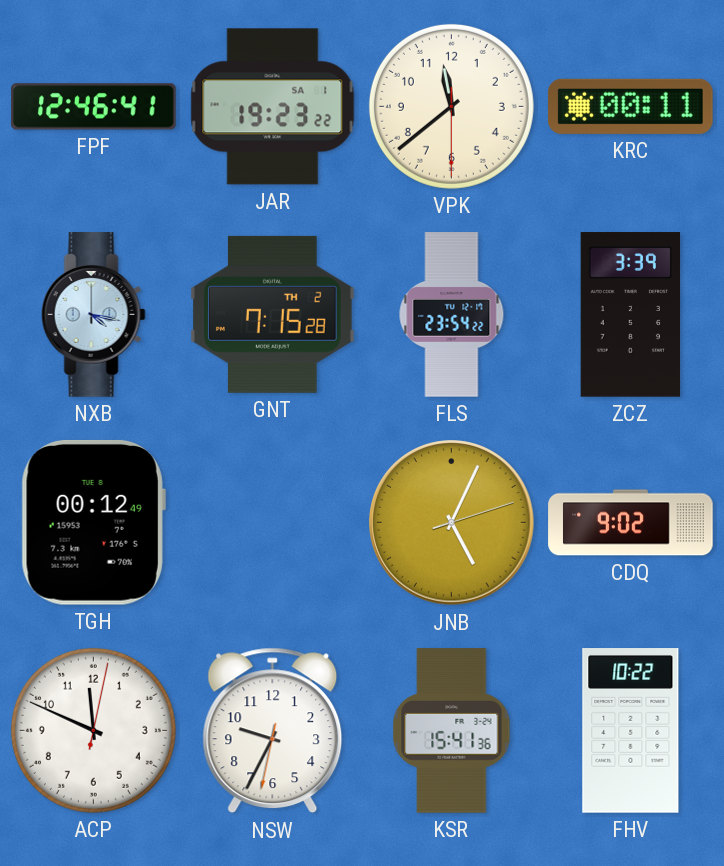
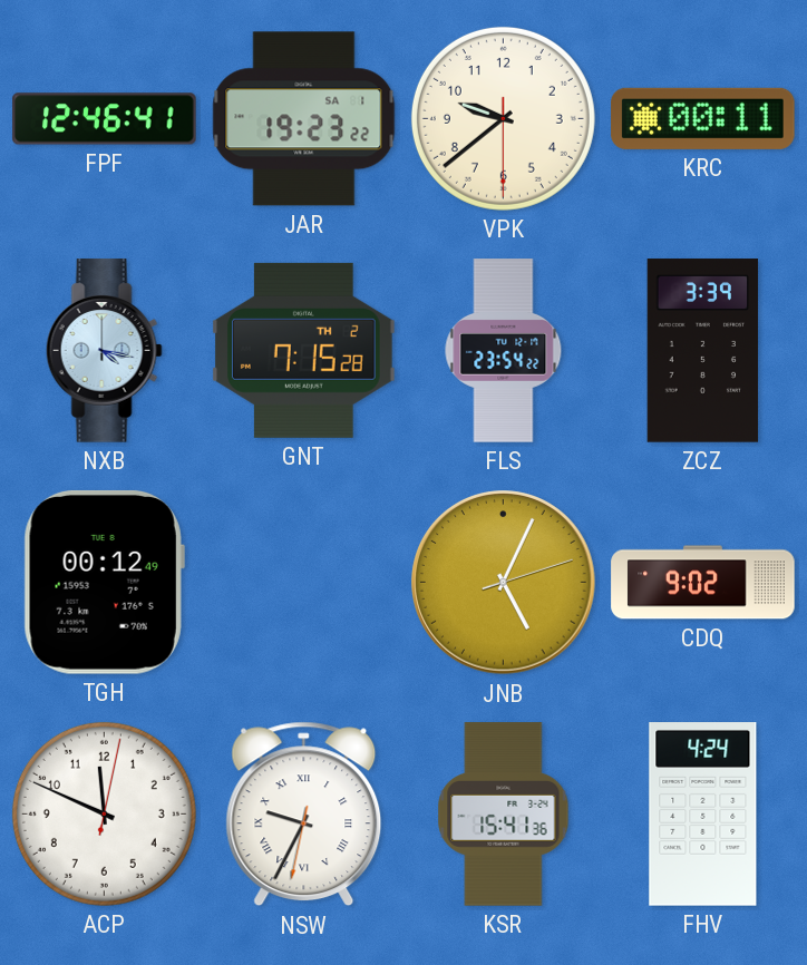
VPK: 11:38 -> 9:38
NSW numerals: Arabic -> Roman
FHV: 10:22 -> 4:24
